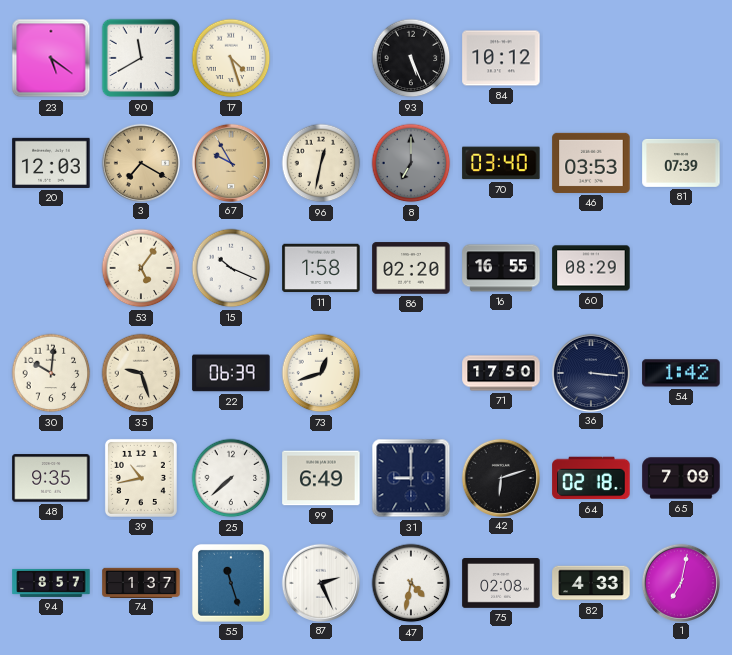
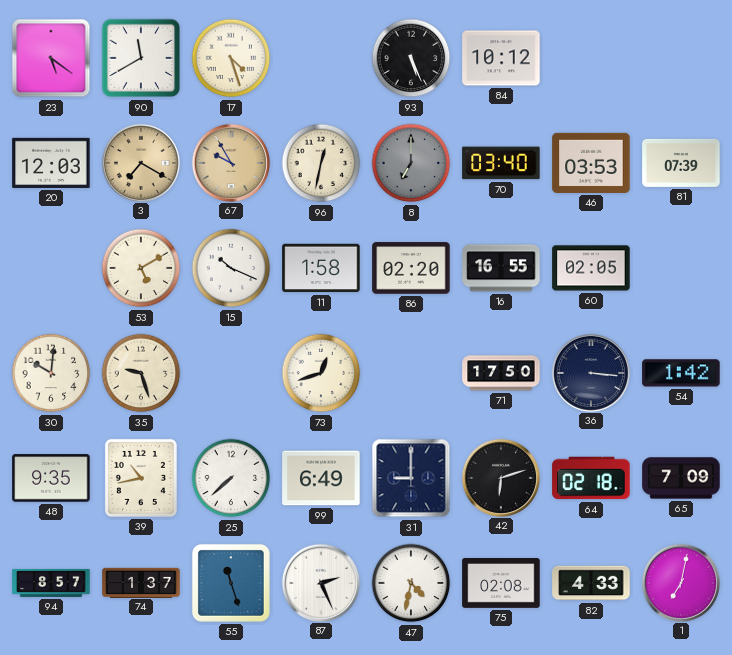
53: 5:06 -> 5:10
60: 08:29 -> 02:05
22: 06:39 -> none
